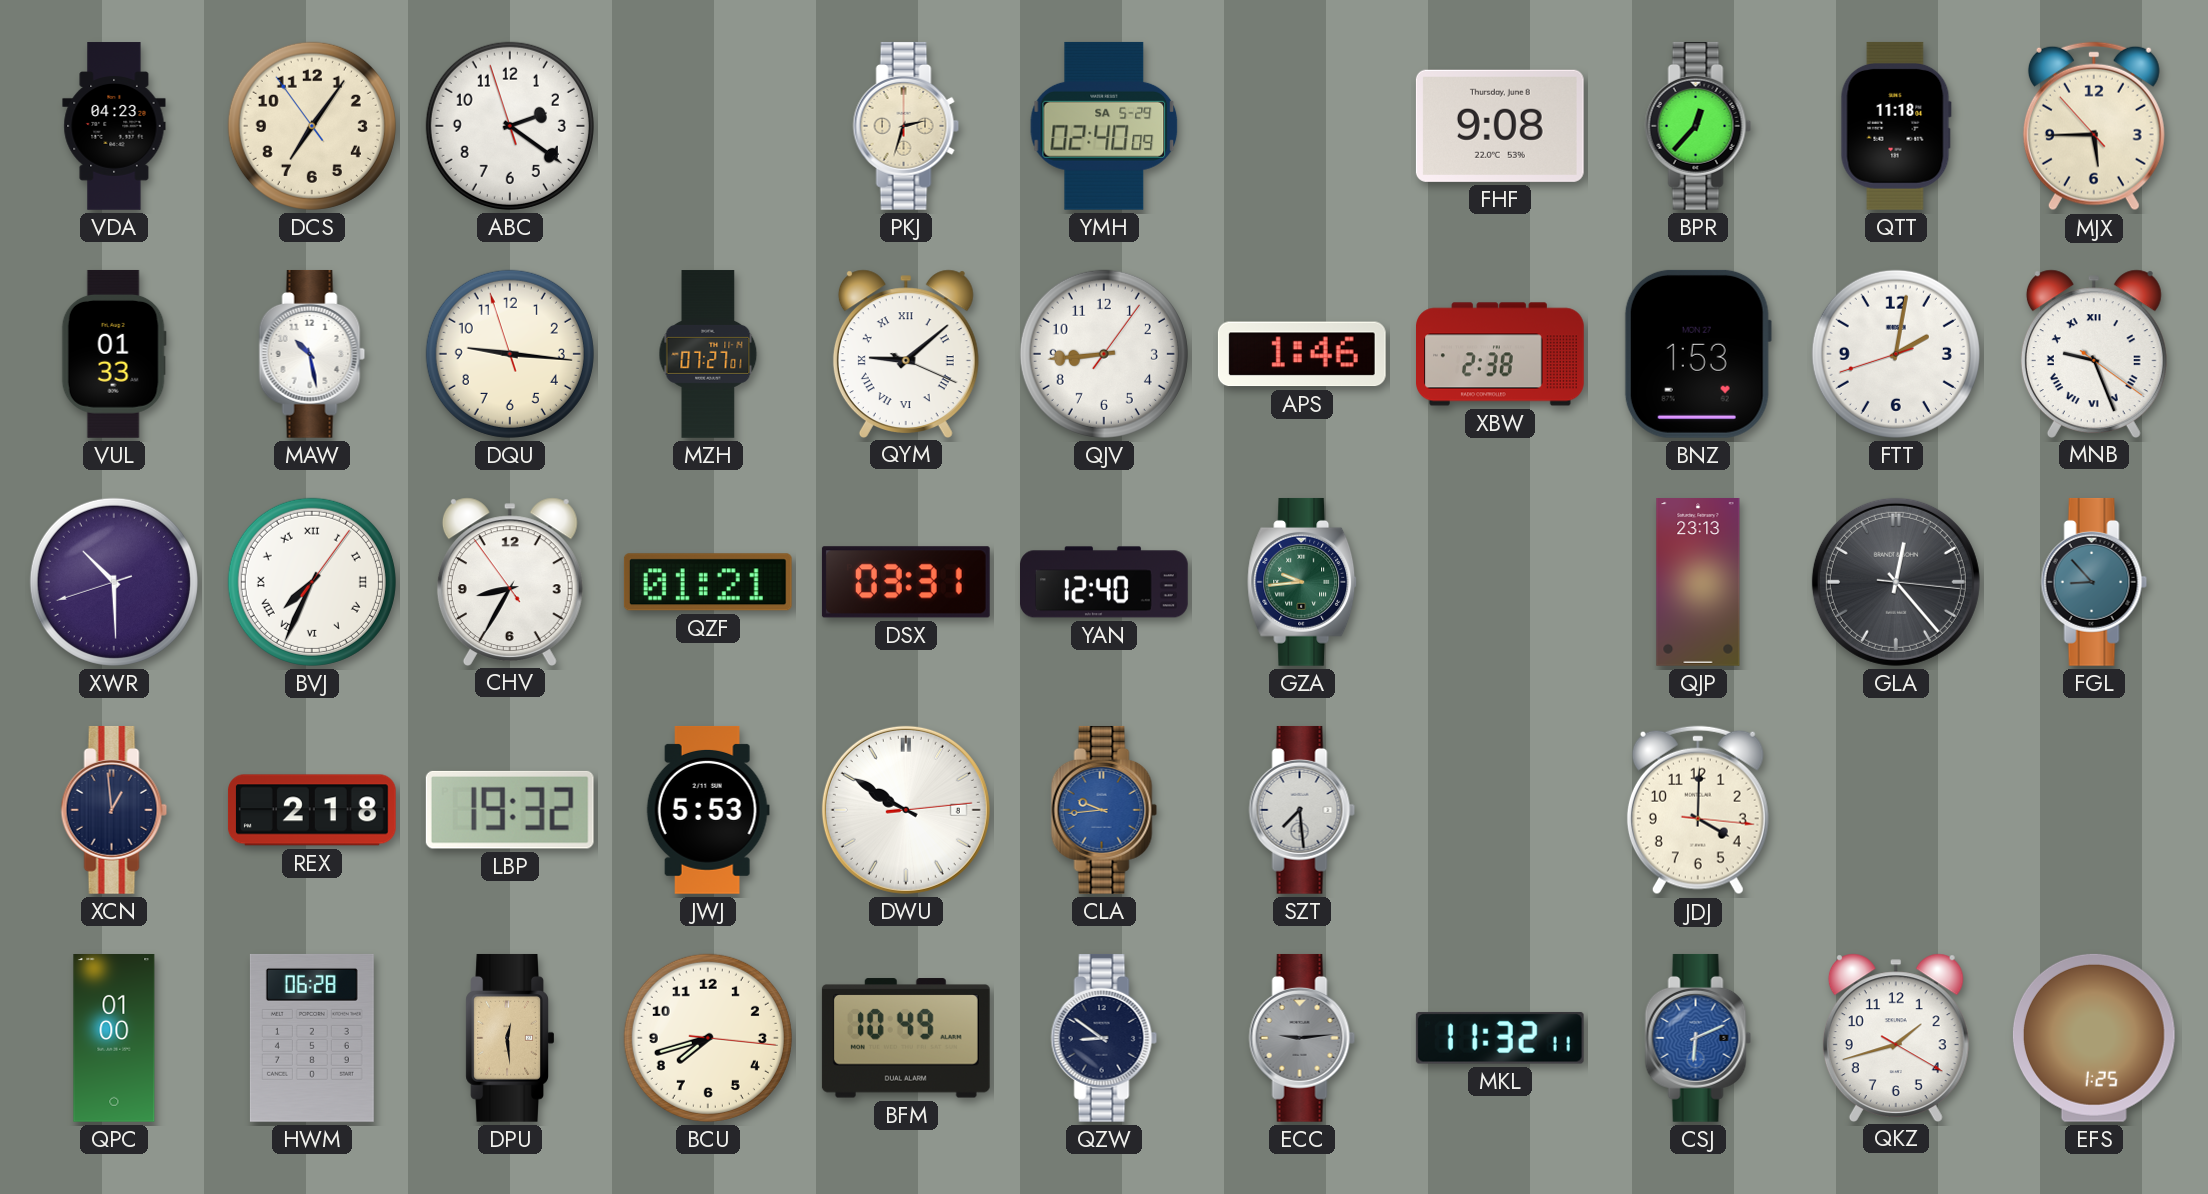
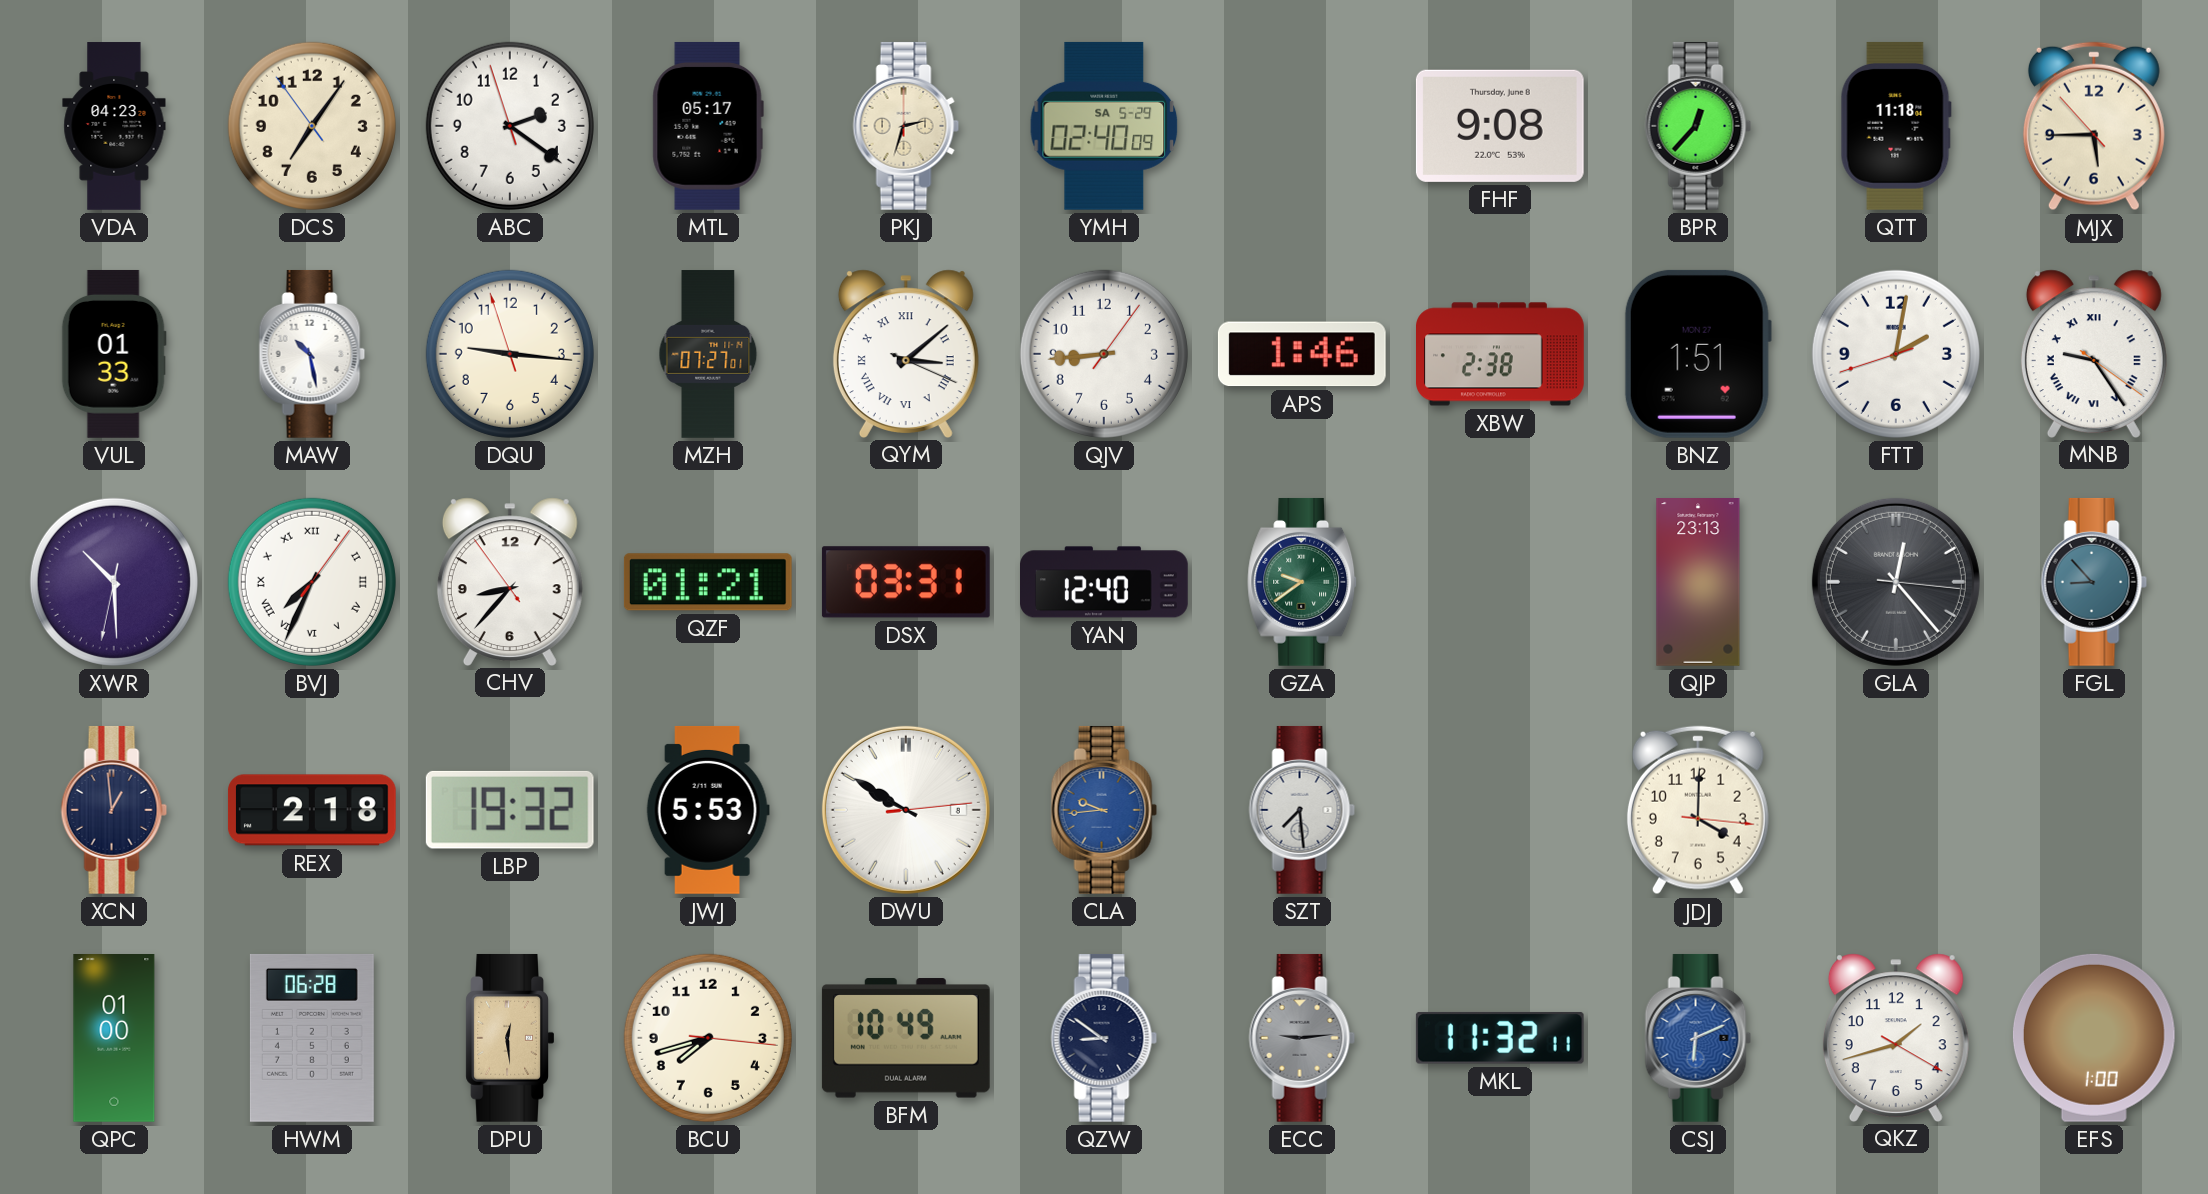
MTL: none -> 05:17
QYM: 9:08 -> 3:08
BNZ: 1:53 -> 1:51
MNB: 9:26 -> 9:24
XWR: 10:29:42 -> 10:29:32
CHV: 8:34 -> 8:36
GZA: 9:44 -> 9:39
EFS: 1:25 -> 1:00
